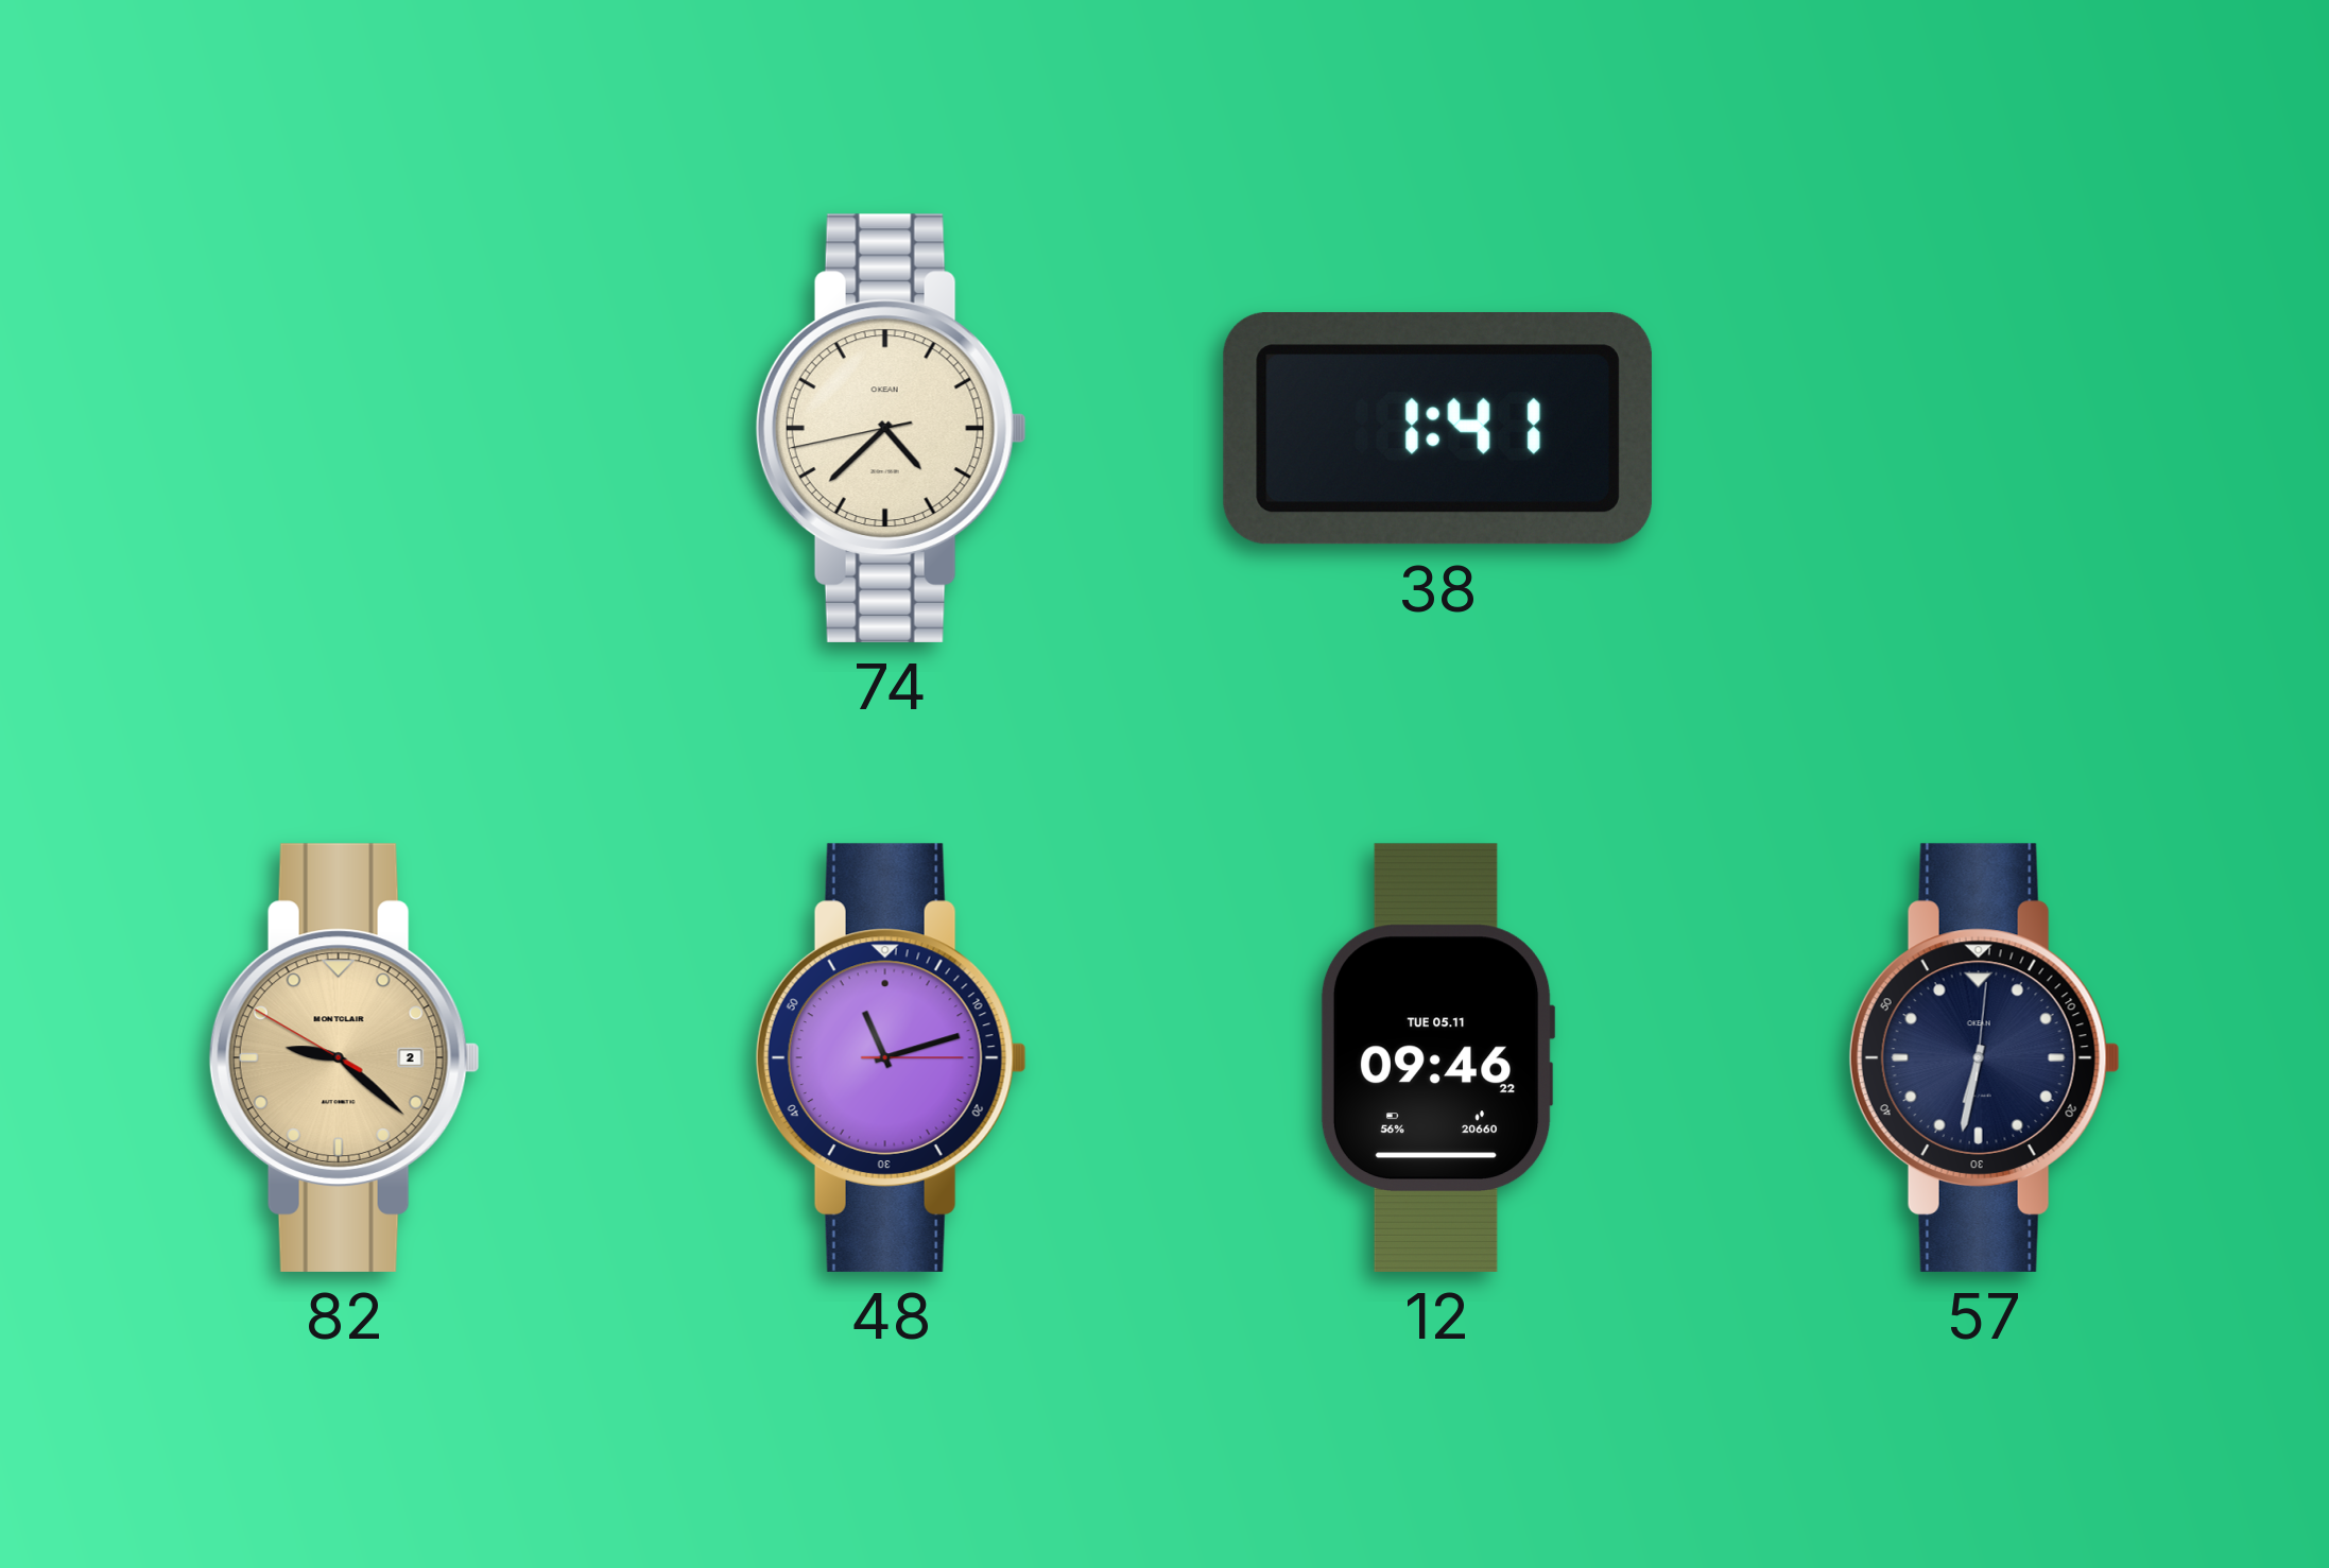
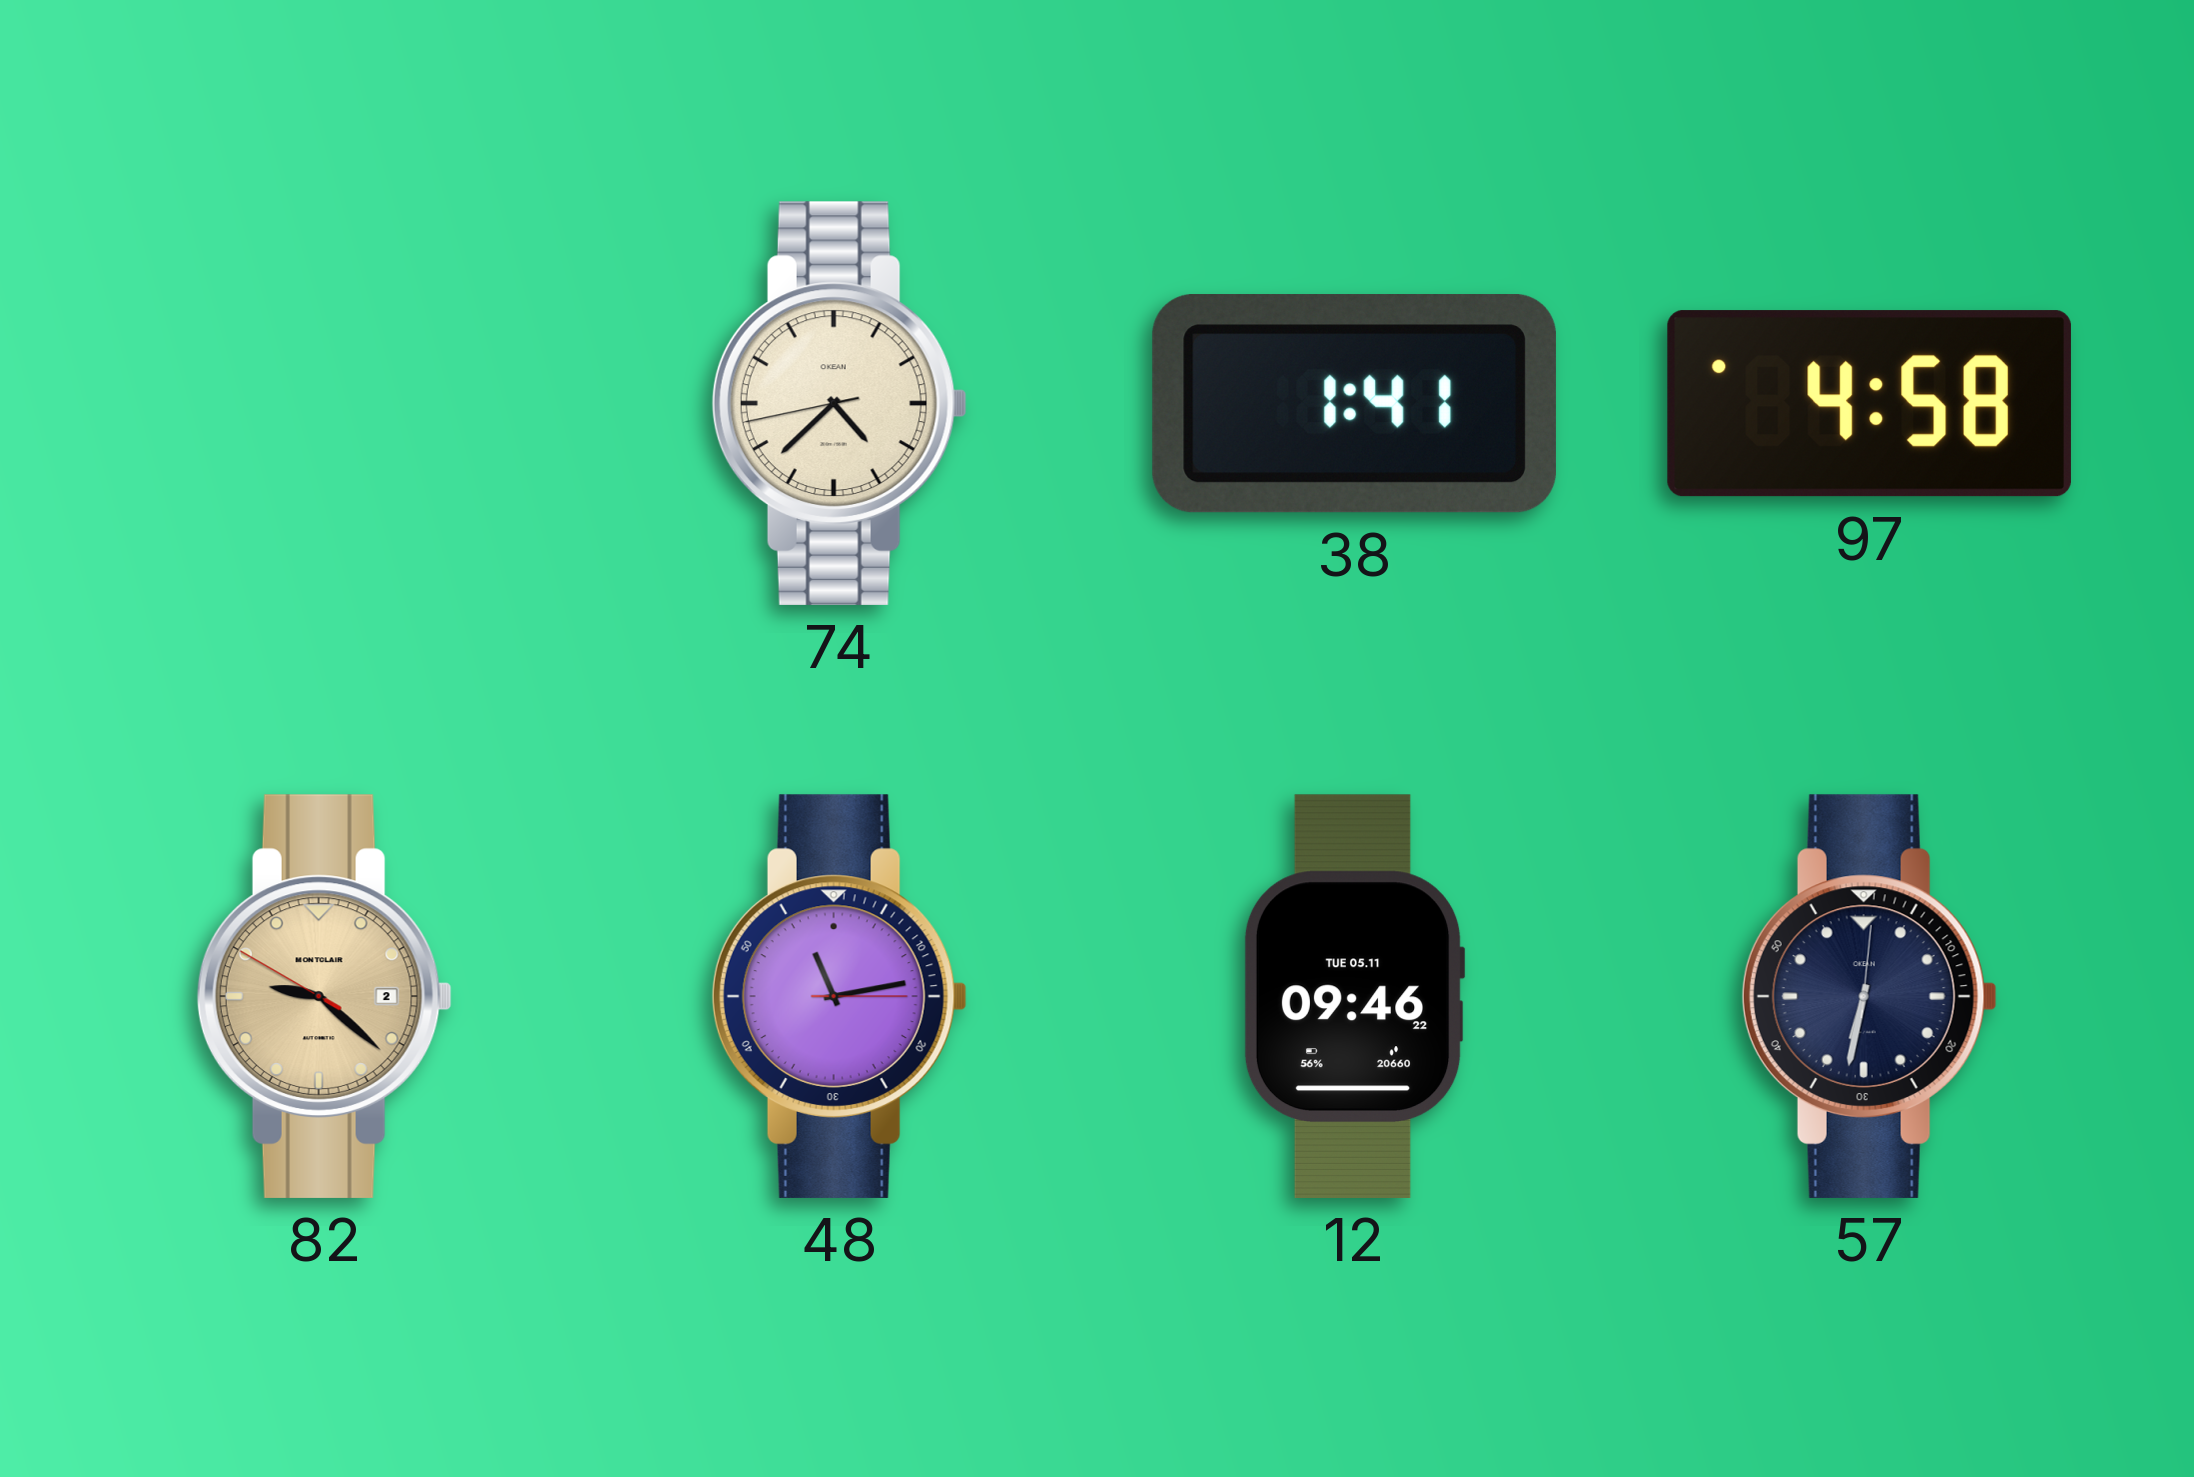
97: none -> 4:58
48: 11:12 -> 11:13
